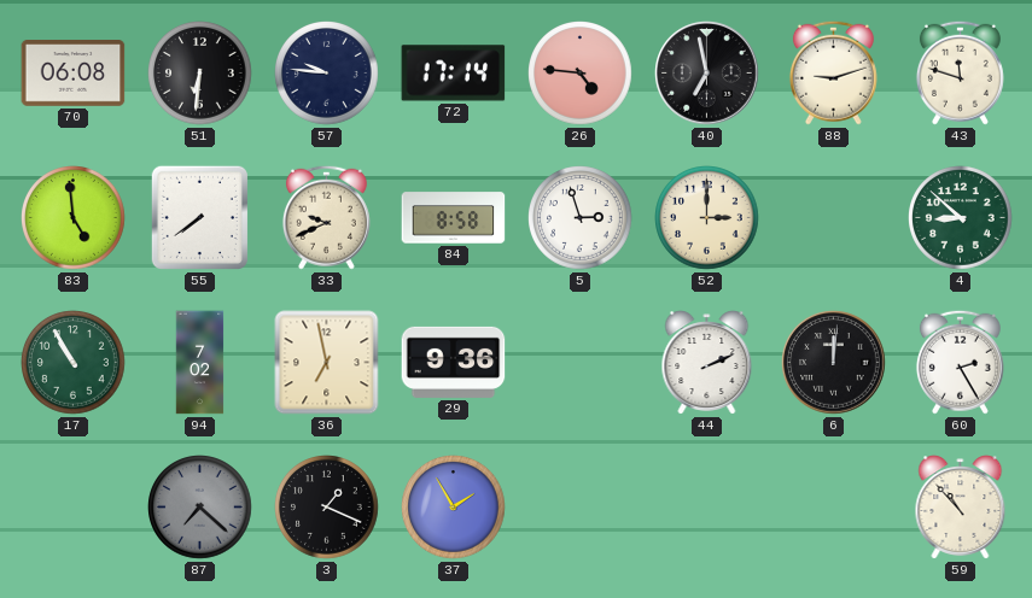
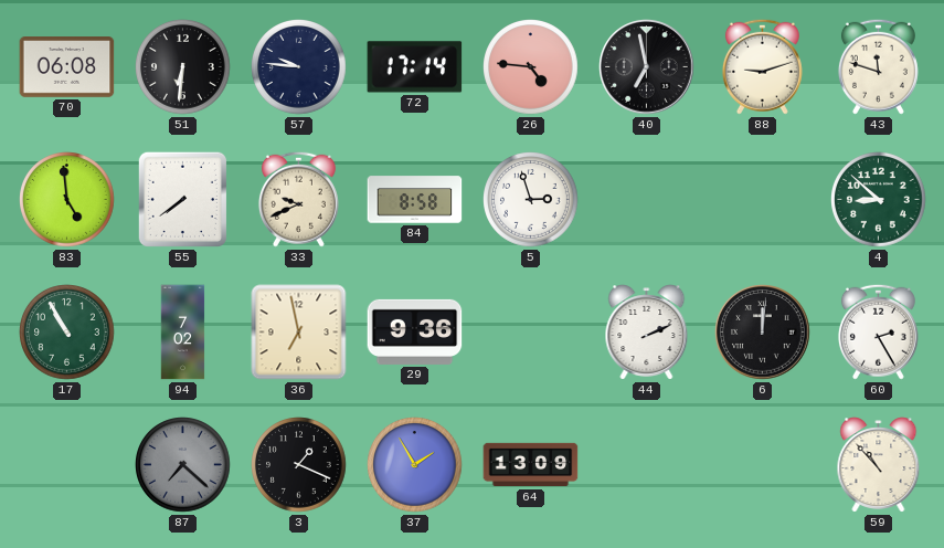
52: 3:00 -> none
64: none -> 13:09
